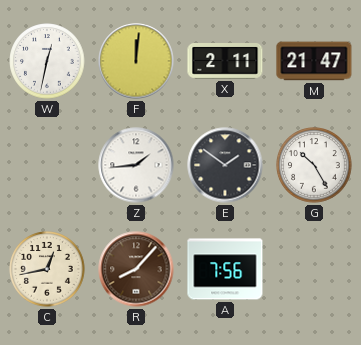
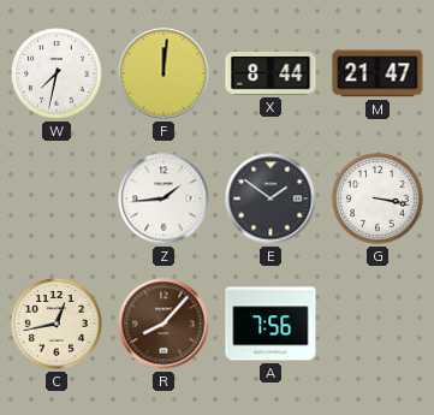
W: 12:32 -> 7:32
X: 2:11 -> 8:44
G: 10:25 -> 3:17
